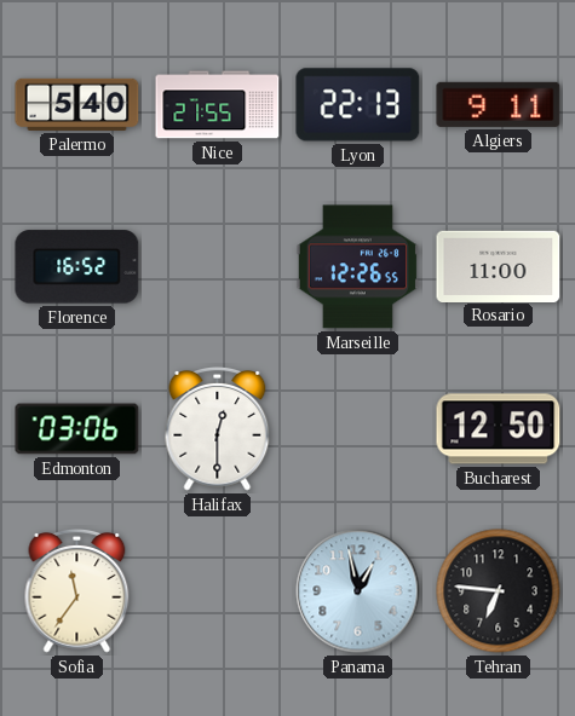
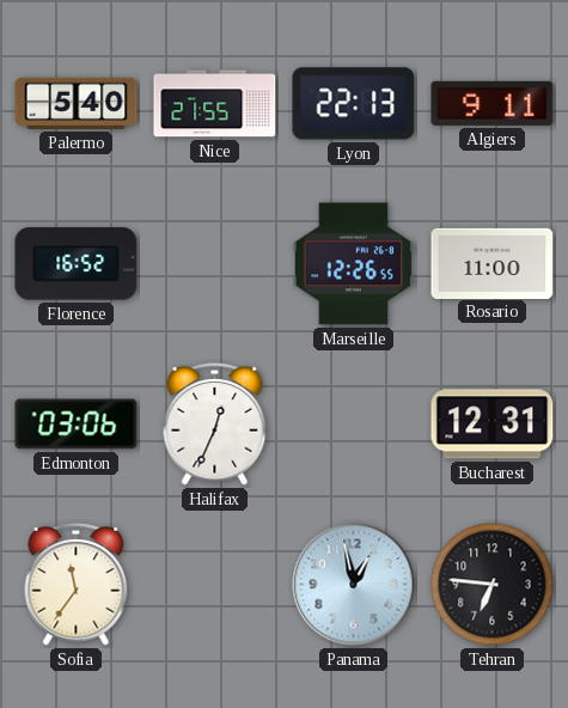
Halifax: 12:30 -> 12:34
Bucharest: 12:50 -> 12:31
